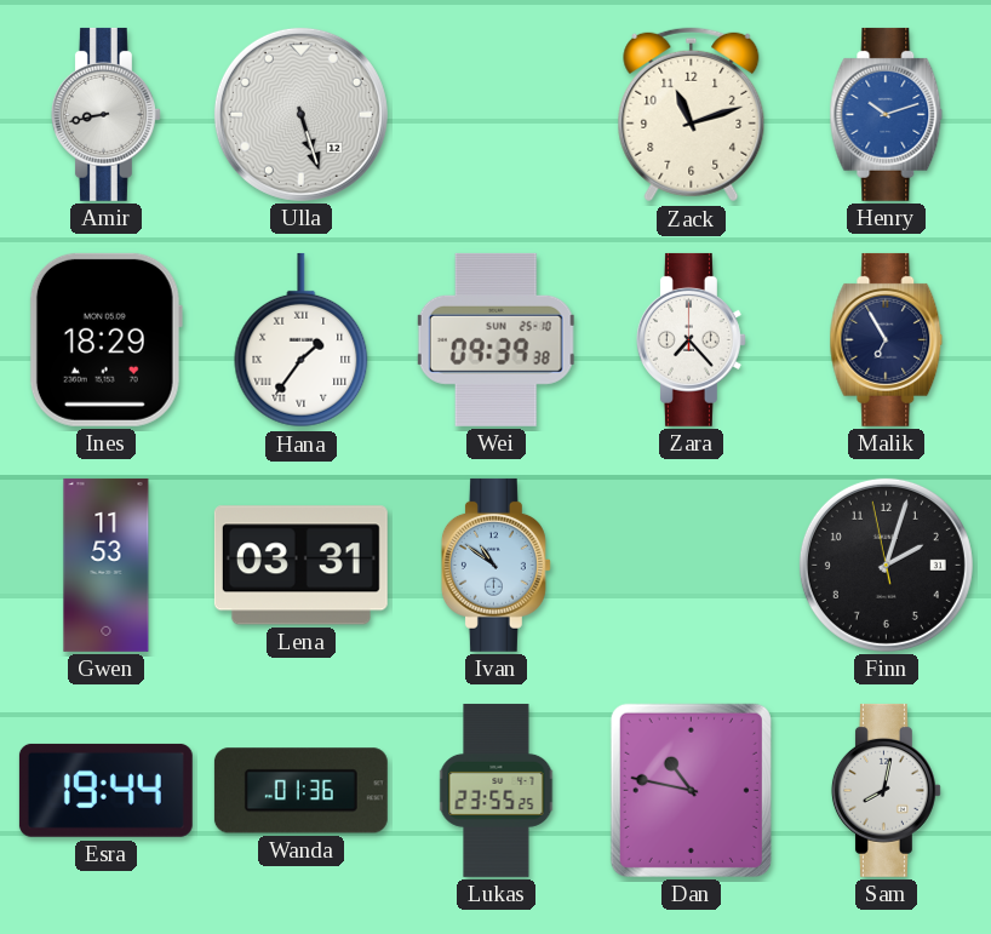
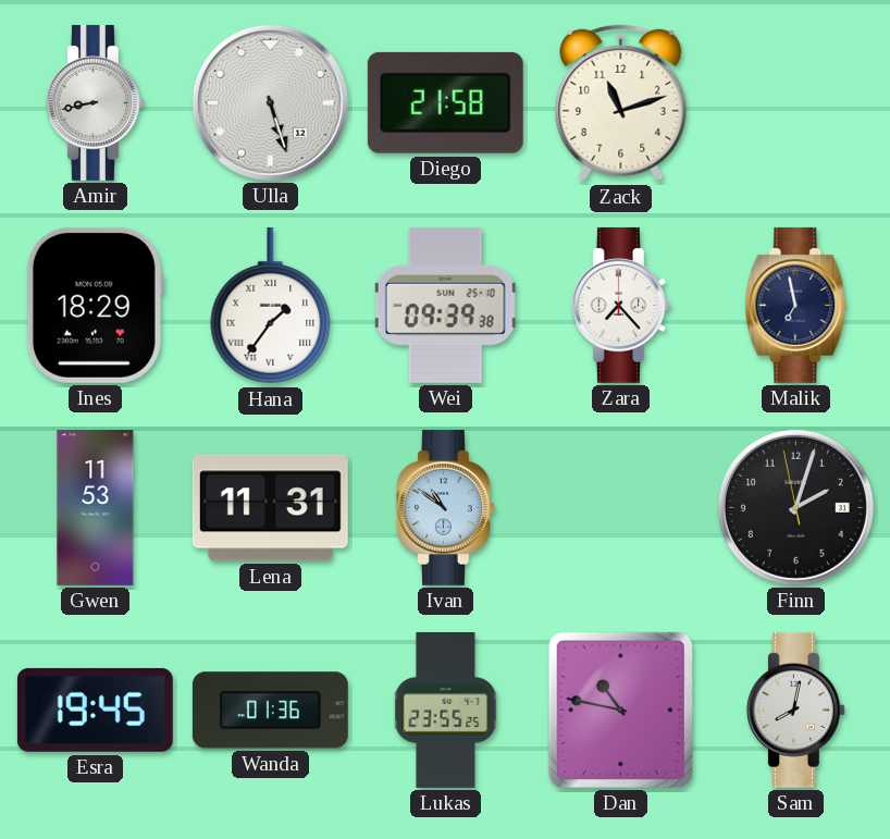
Diego: none -> 21:58
Henry: 10:12 -> none
Malik: 6:55 -> 6:58
Lena: 03:31 -> 11:31
Esra: 19:44 -> 19:45
